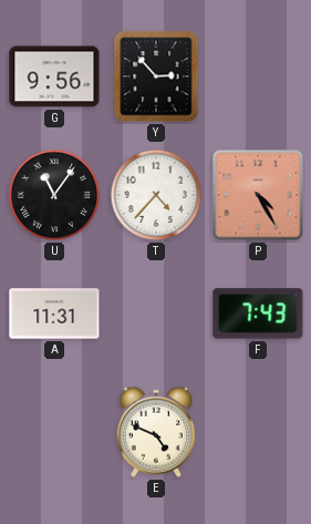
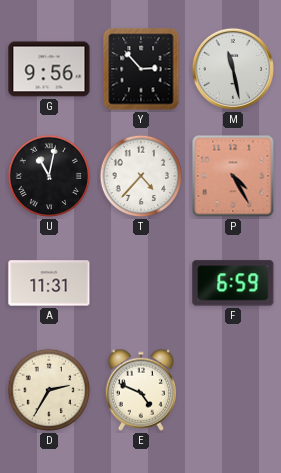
M: none -> 11:28
U: 11:06 -> 11:02
F: 7:43 -> 6:59
D: none -> 2:35
